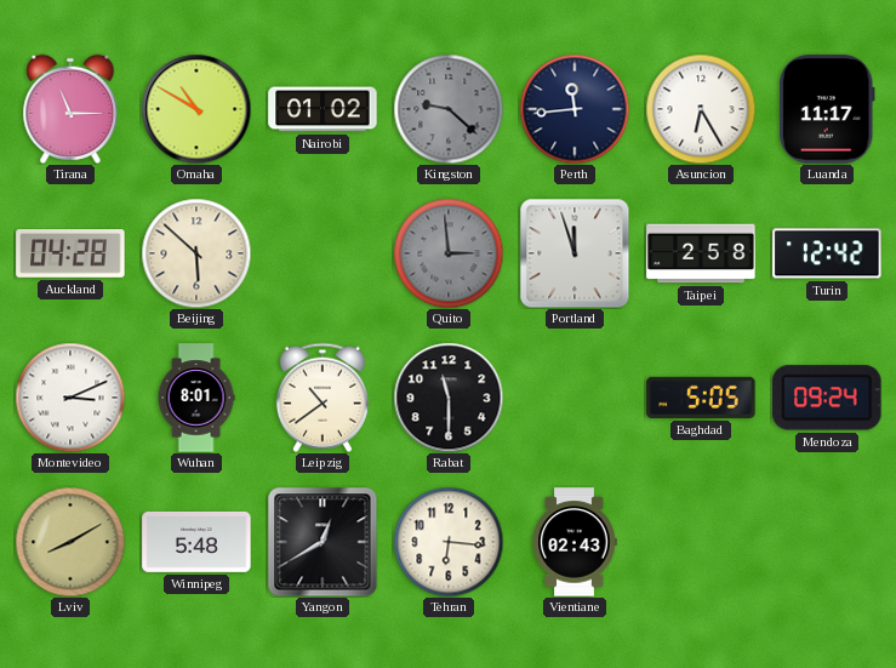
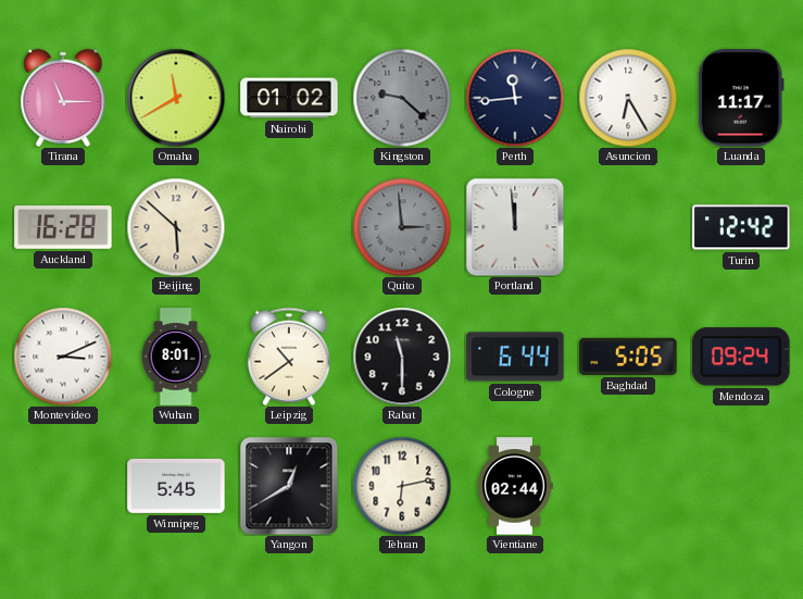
Omaha: 10:50 -> 11:40
Auckland: 04:28 -> 16:28
Portland: 11:57 -> 11:59
Taipei: 2:58 -> none
Cologne: none -> 6:44
Lviv: 8:10 -> none
Winnipeg: 5:48 -> 5:45
Tehran: 6:16 -> 6:13
Vientiane: 02:43 -> 02:44
